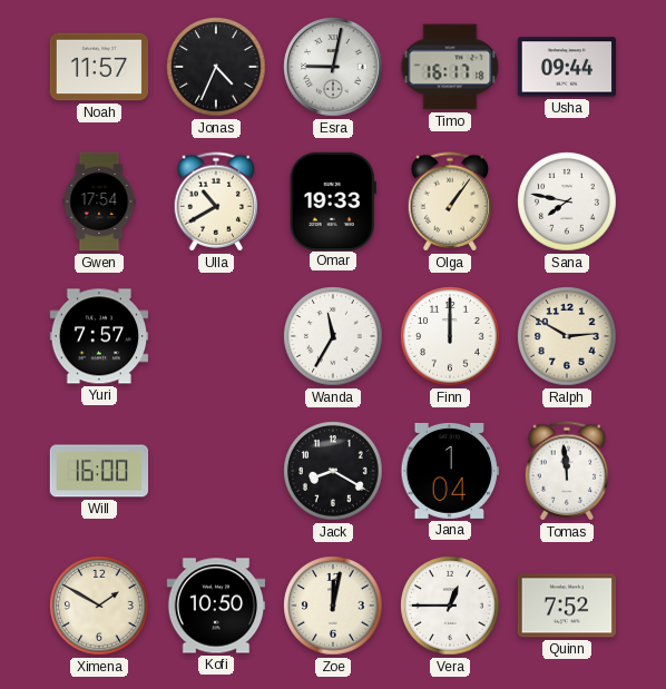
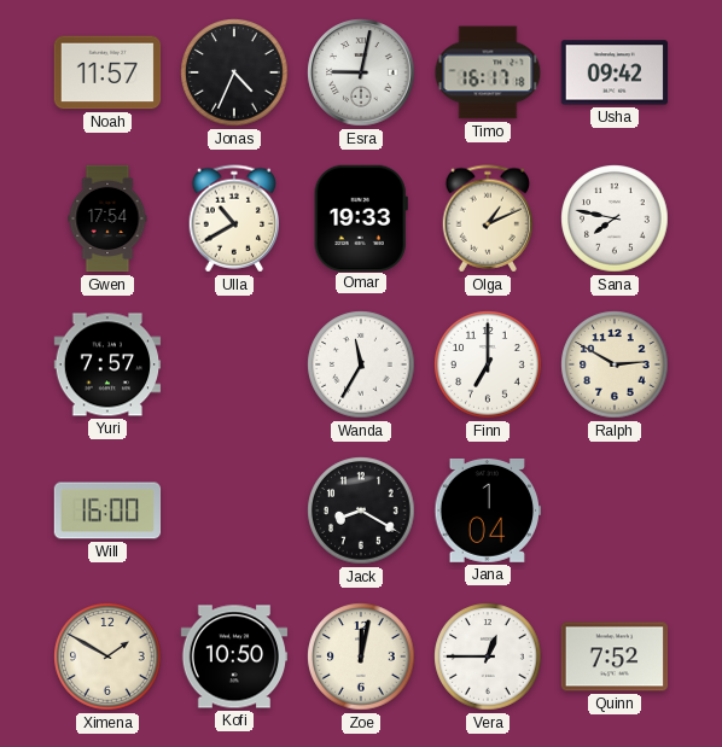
Usha: 09:44 -> 09:42
Olga: 1:06 -> 1:11
Finn: 12:00 -> 7:00
Tomas: 11:59 -> none
